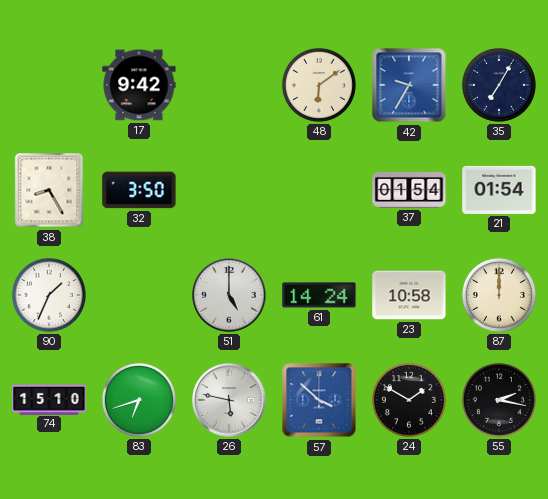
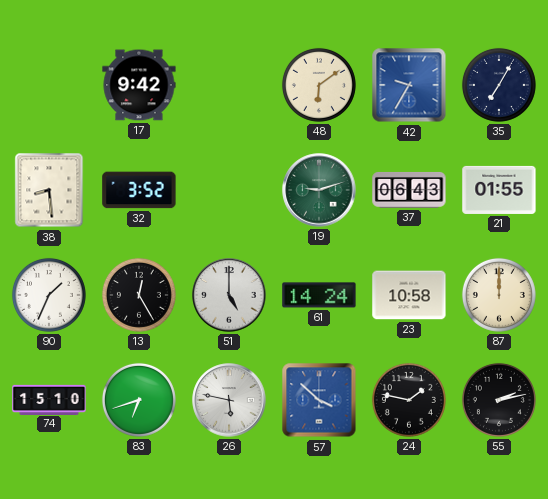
38: 8:25 -> 8:29
32: 3:50 -> 3:52
19: none -> 9:12
37: 01:54 -> 06:43
21: 01:54 -> 01:55
13: none -> 12:25
24: 1:50 -> 1:47
55: 2:17 -> 2:13
